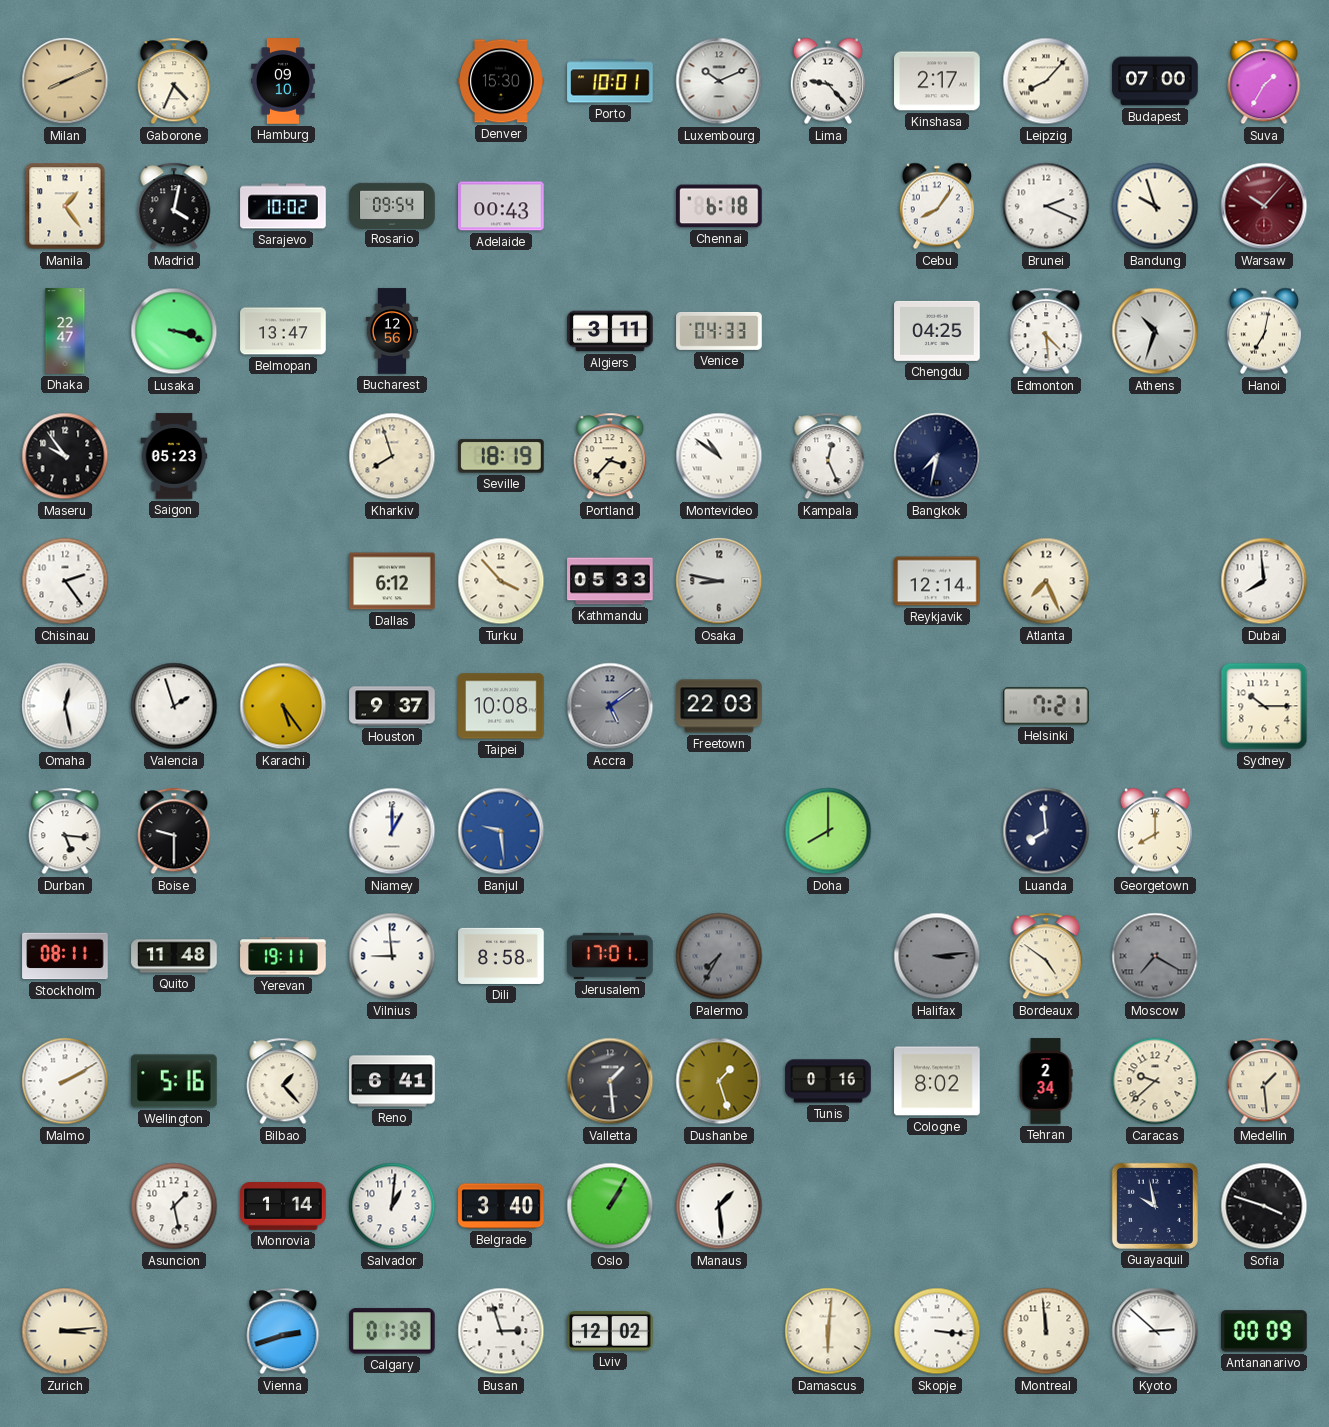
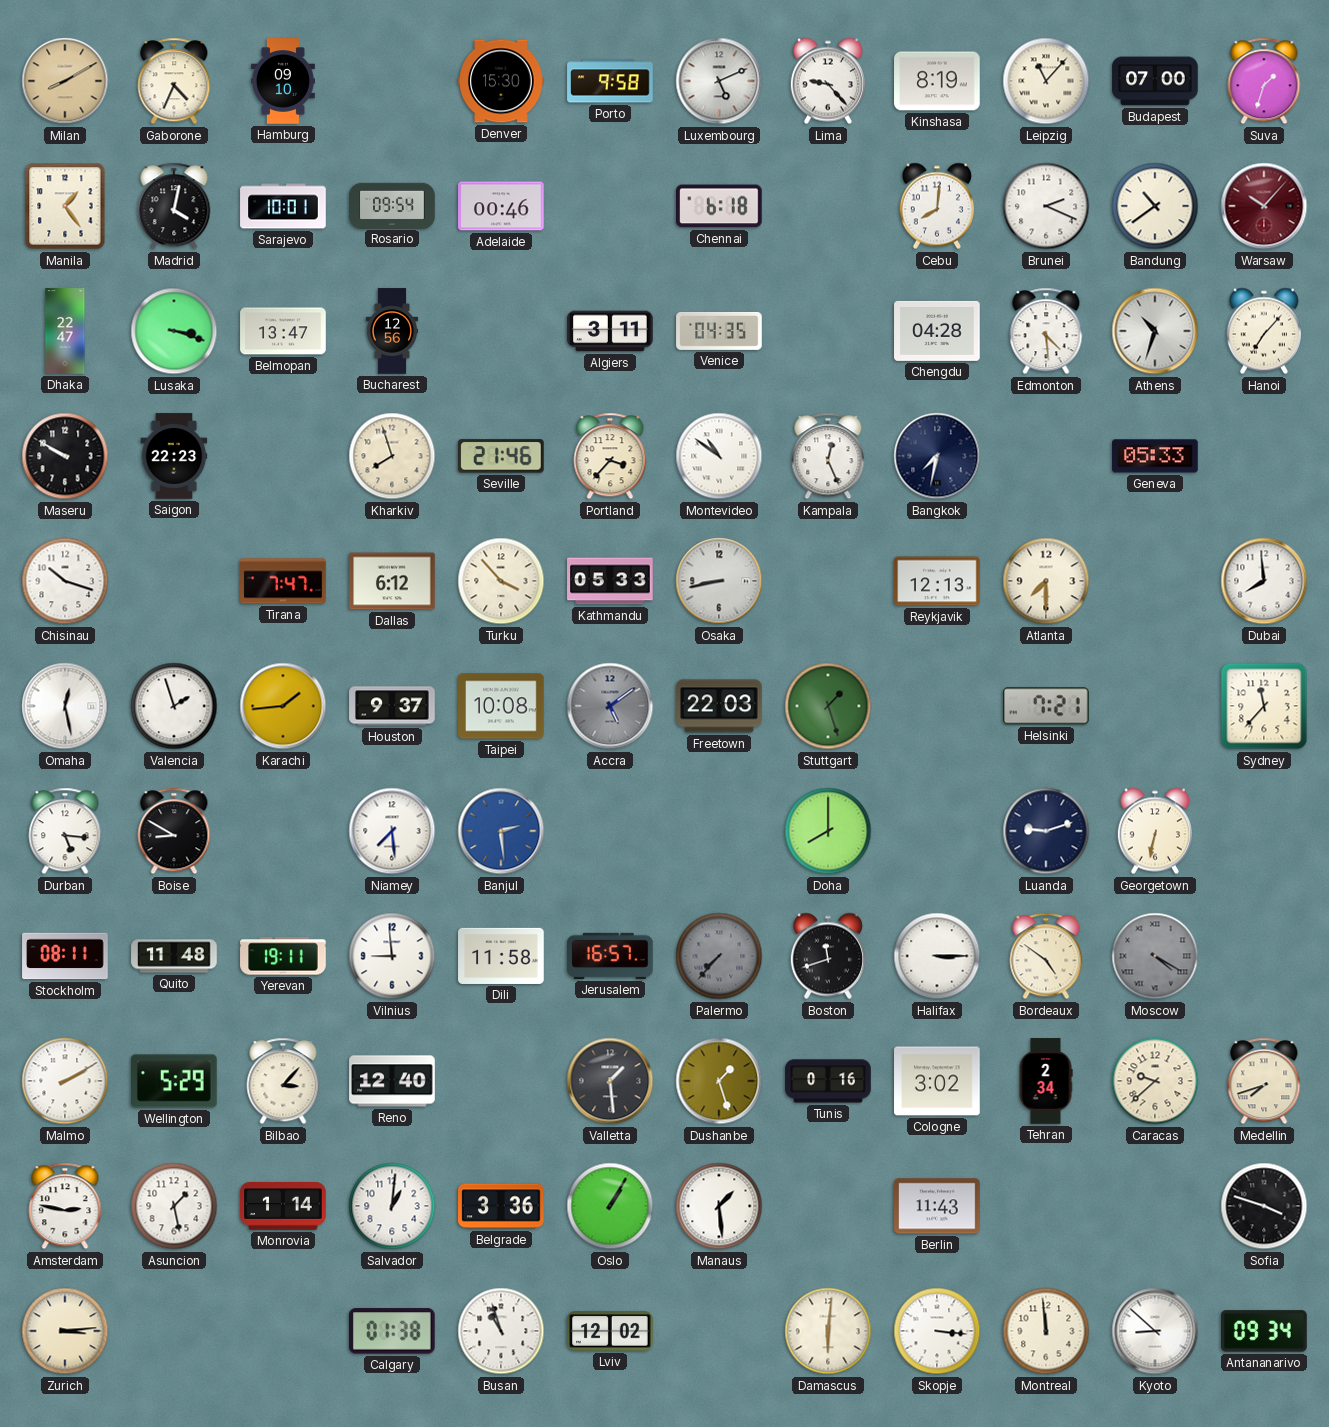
Milan: 8:11 -> 8:10
Porto: 10:01 -> 9:58
Luxembourg: 10:11 -> 5:11
Kinshasa: 2:17 -> 8:19
Leipzig: 8:07 -> 11:07
Suva: 1:35 -> 1:33
Sarajevo: 10:02 -> 10:01
Adelaide: 00:43 -> 00:46
Cebu: 8:06 -> 8:01
Bandung: 9:57 -> 10:39
Venice: 04:33 -> 04:35
Chengdu: 04:25 -> 04:28
Hanoi: 7:02 -> 7:07
Maseru: 9:54 -> 9:50
Saigon: 05:23 -> 22:23
Seville: 18:19 -> 21:46
Geneva: none -> 05:33
Chisinau: 2:24 -> 10:18
Tirana: none -> 7:47
Osaka: 8:47 -> 8:43
Reykjavik: 12:14 -> 12:13
Atlanta: 7:26 -> 7:30
Karachi: 5:24 -> 1:44
Stuttgart: none -> 1:27
Sydney: 10:15 -> 11:37
Boise: 9:30 -> 8:50
Niamey: 1:00 -> 7:29
Banjul: 9:29 -> 2:29
Luanda: 7:59 -> 9:12
Georgetown: 8:00 -> 6:32
Dili: 8:58 -> 11:58
Jerusalem: 17:01 -> 16:57
Palermo: 7:35 -> 7:37
Boston: none -> 11:42
Halifax: 3:14 -> 3:15
Halifax dial: grey -> white
Moscow: 7:20 -> 4:20
Wellington: 5:16 -> 5:29
Bilbao: 1:23 -> 3:07
Reno: 6:41 -> 12:40
Cologne: 8:02 -> 3:02
Medellin: 1:29 -> 7:42
Amsterdam: none -> 2:47
Belgrade: 3:40 -> 3:36
Berlin: none -> 11:43
Guayaquil: 9:58 -> none
Vienna: 2:42 -> none
Busan: 2:57 -> 10:57
Kyoto: 2:52 -> 8:52
Antananarivo: 00:09 -> 09:34
